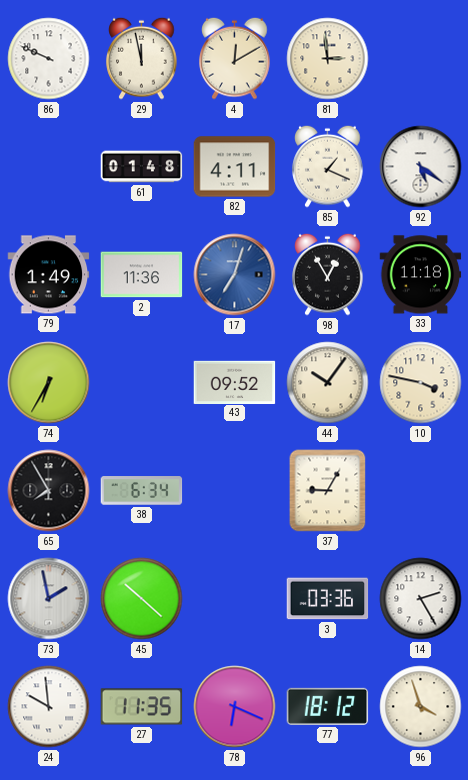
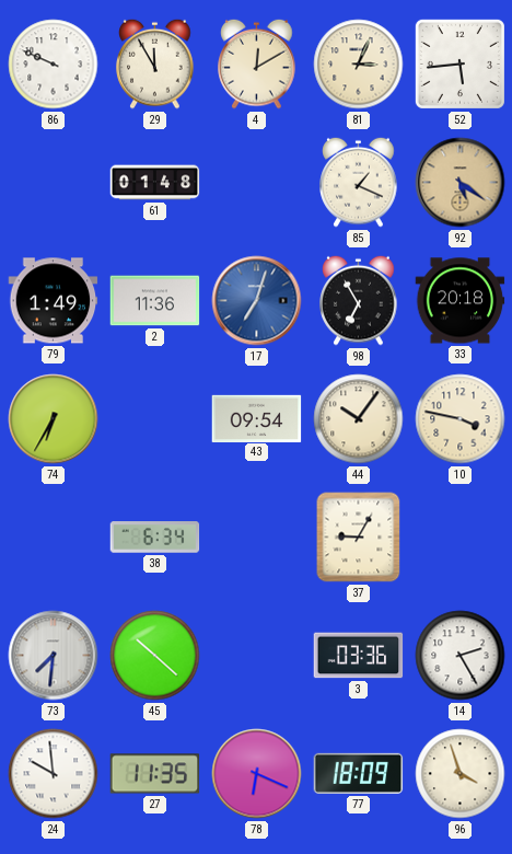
29: 11:58 -> 11:55
81: 2:59 -> 3:04
52: none -> 5:44
82: 4:11 -> none
92 dial: white -> champagne
98: 12:55 -> 6:55
33: 11:18 -> 20:18
43: 09:52 -> 09:54
65: 7:55 -> none
73: 1:58 -> 7:31
77: 18:12 -> 18:09
